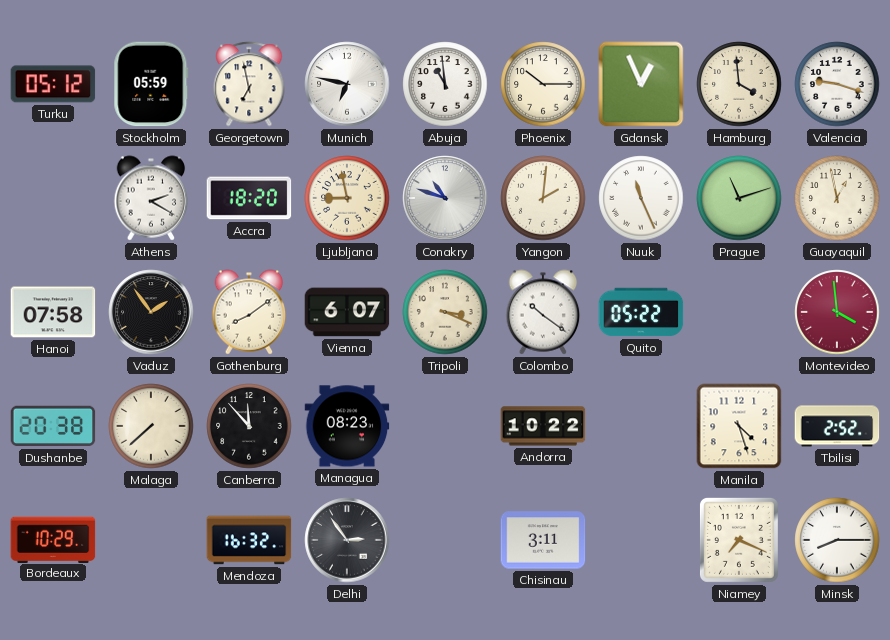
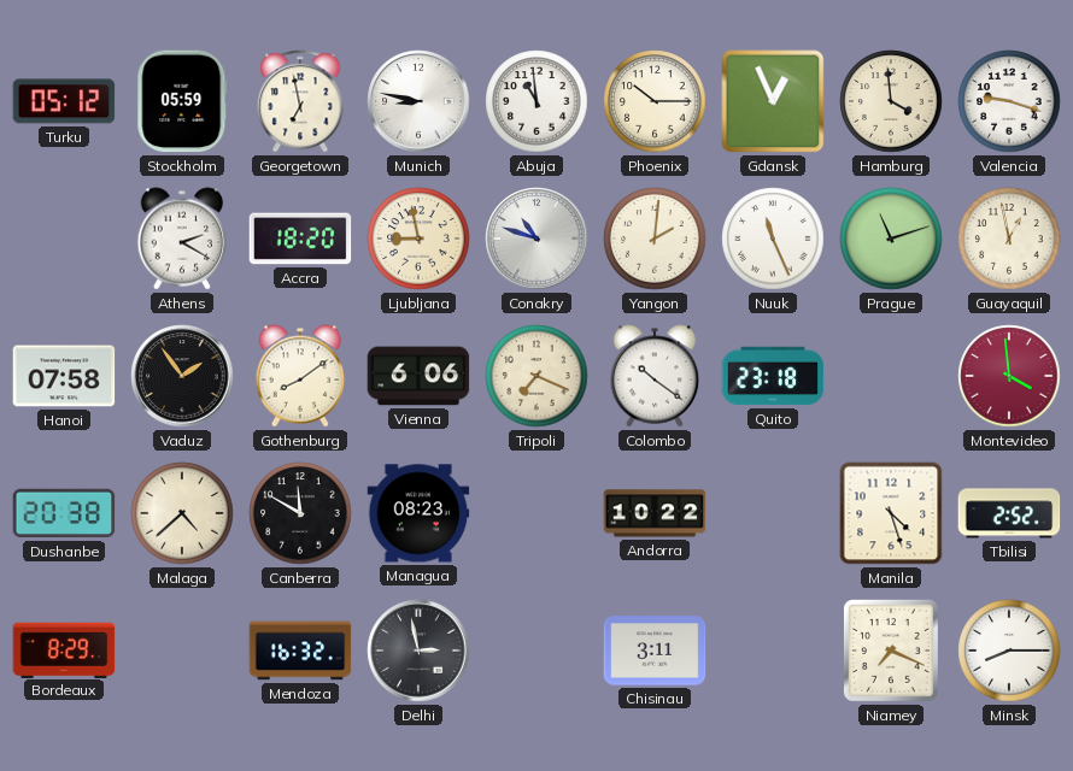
Munich: 6:47 -> 8:47
Vienna: 6:07 -> 6:06
Tripoli: 3:19 -> 7:19
Quito: 05:22 -> 23:18
Malaga: 7:38 -> 4:38
Canberra: 11:53 -> 11:50
Bordeaux: 10:29 -> 8:29
Delhi: 2:54 -> 2:58
